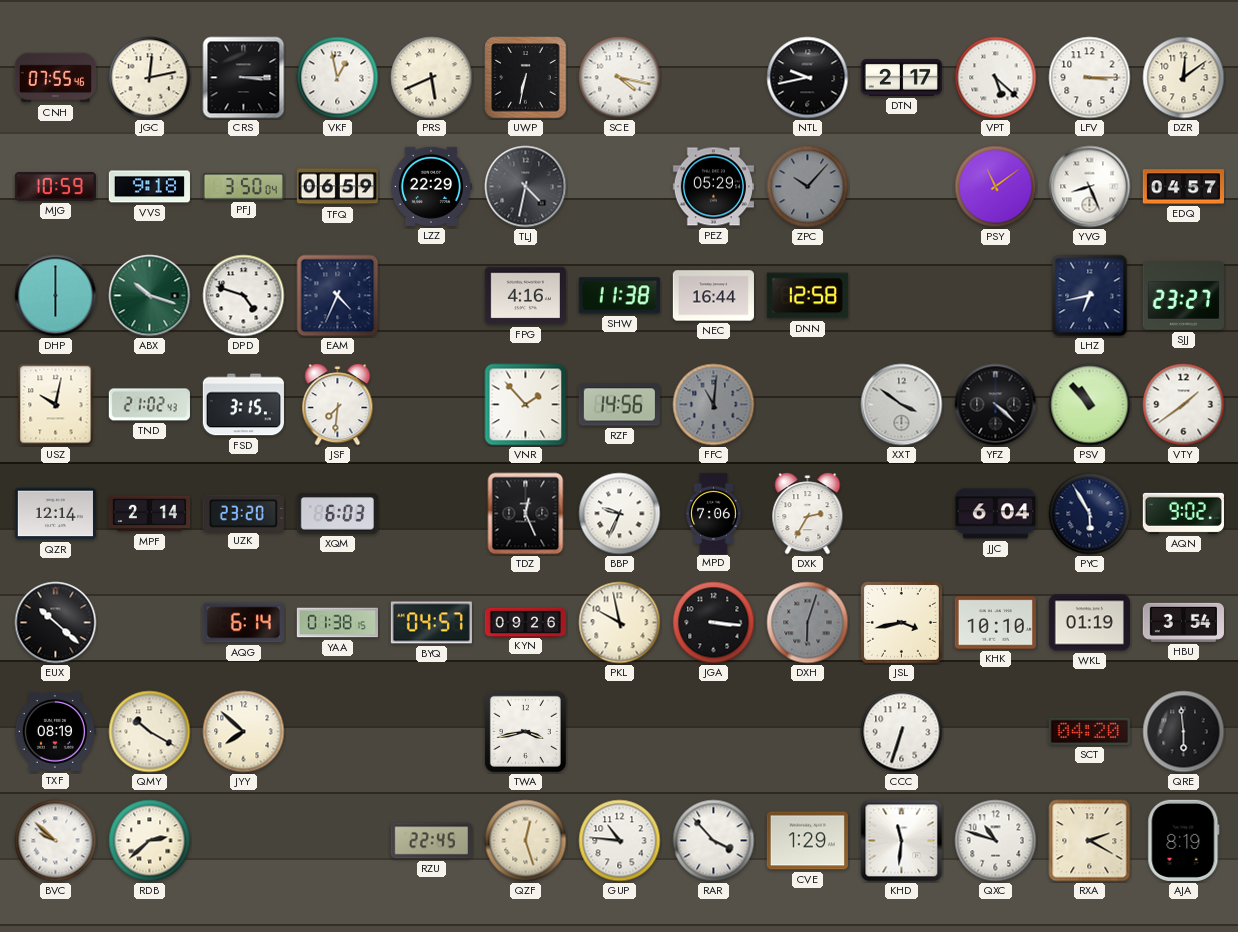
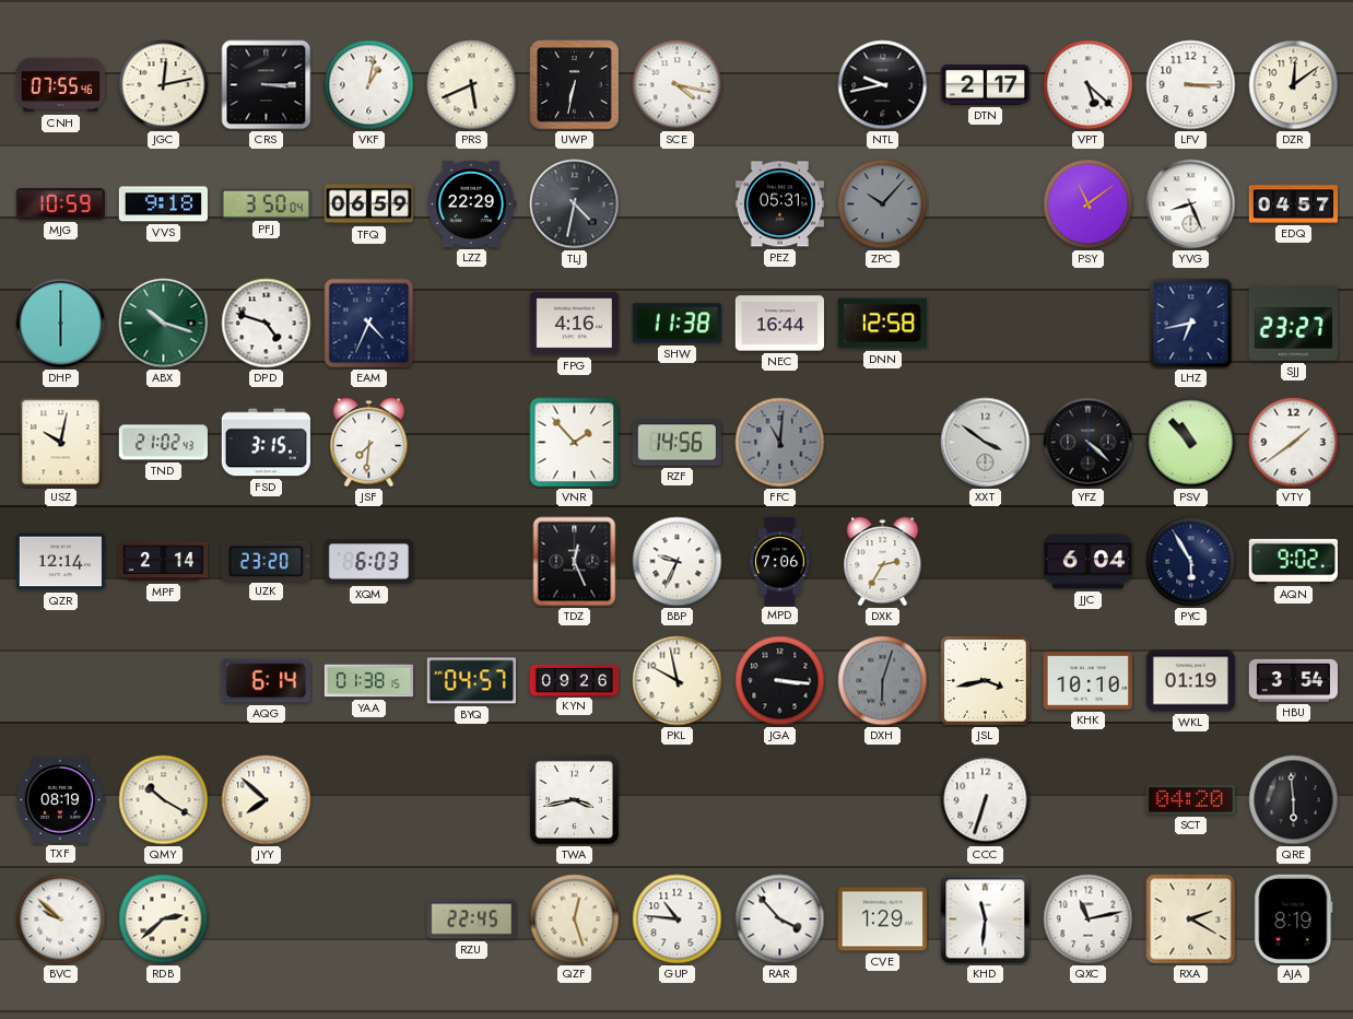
VKF: 12:58 -> 1:02
PEZ: 05:29 -> 05:31
EUX: 10:22 -> none
QXC: 10:48 -> 11:13
